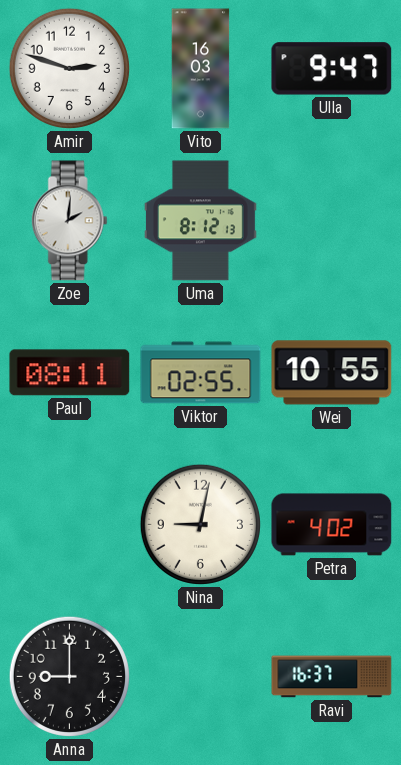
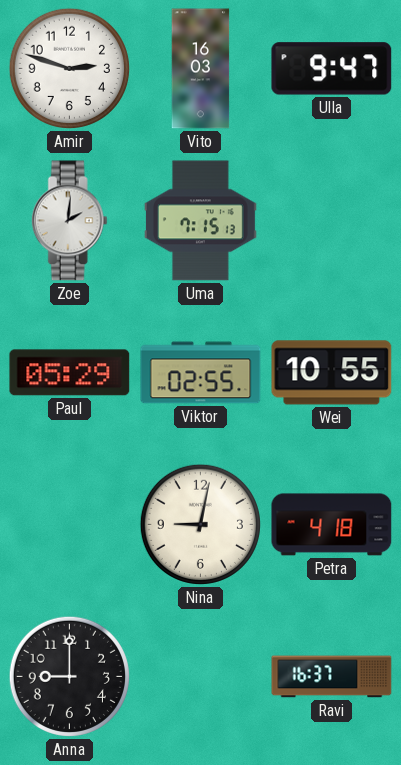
Uma: 8:12 -> 7:15
Paul: 08:11 -> 05:29
Petra: 4:02 -> 4:18
